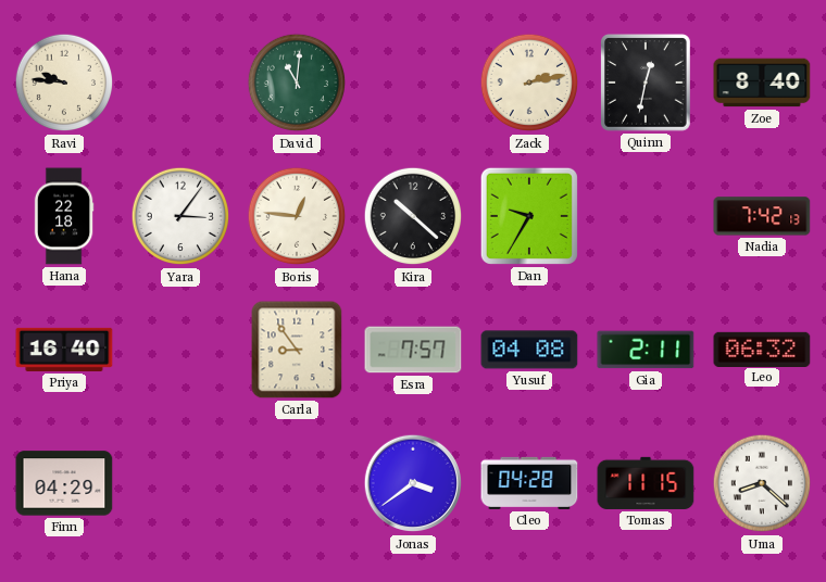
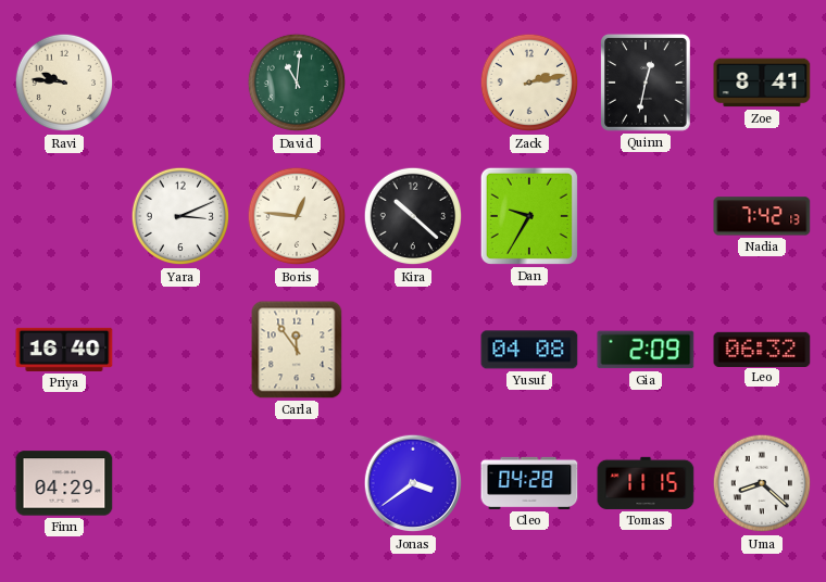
Zoe: 8:40 -> 8:41
Hana: 22:18 -> none
Yara: 3:06 -> 3:11
Carla: 8:54 -> 11:54
Esra: 7:57 -> none
Gia: 2:11 -> 2:09
